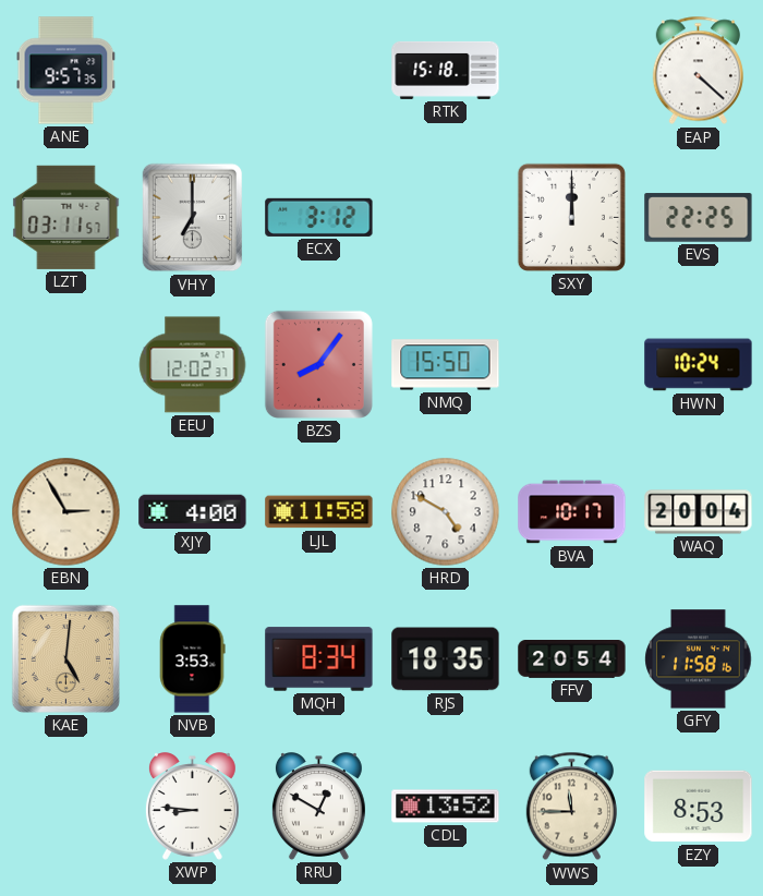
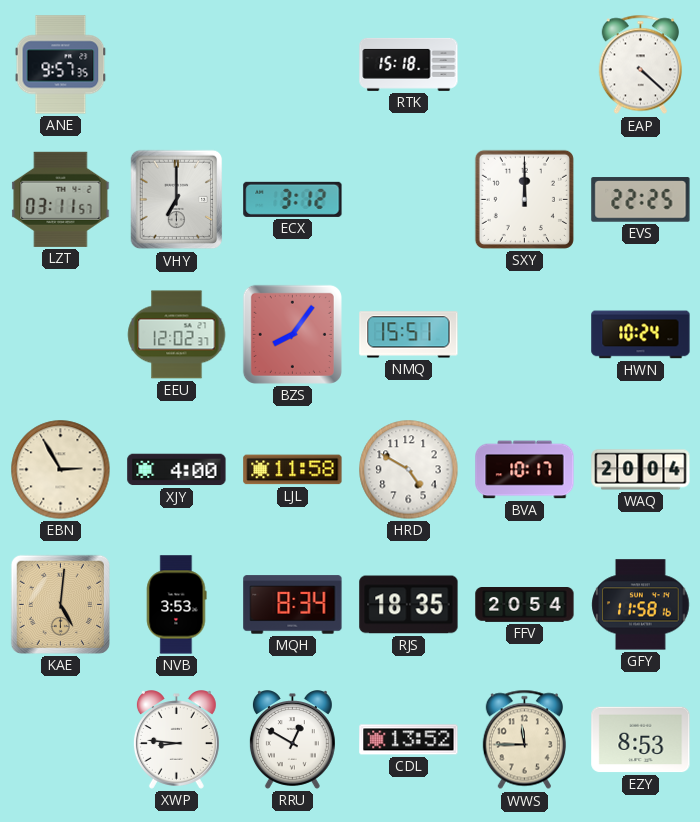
NMQ: 15:50 -> 15:51
